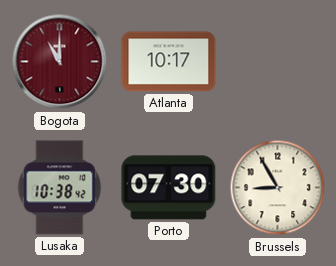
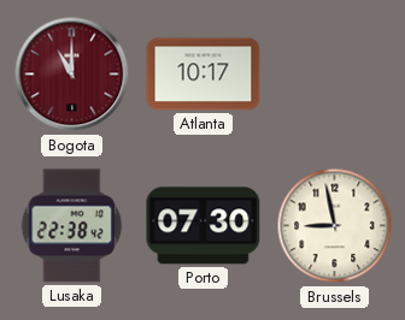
Lusaka: 10:38 -> 22:38
Brussels: 8:55 -> 8:58
